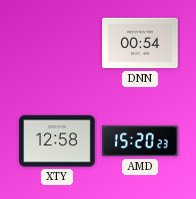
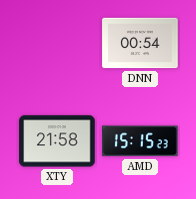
XTY: 12:58 -> 21:58
AMD: 15:20 -> 15:15
